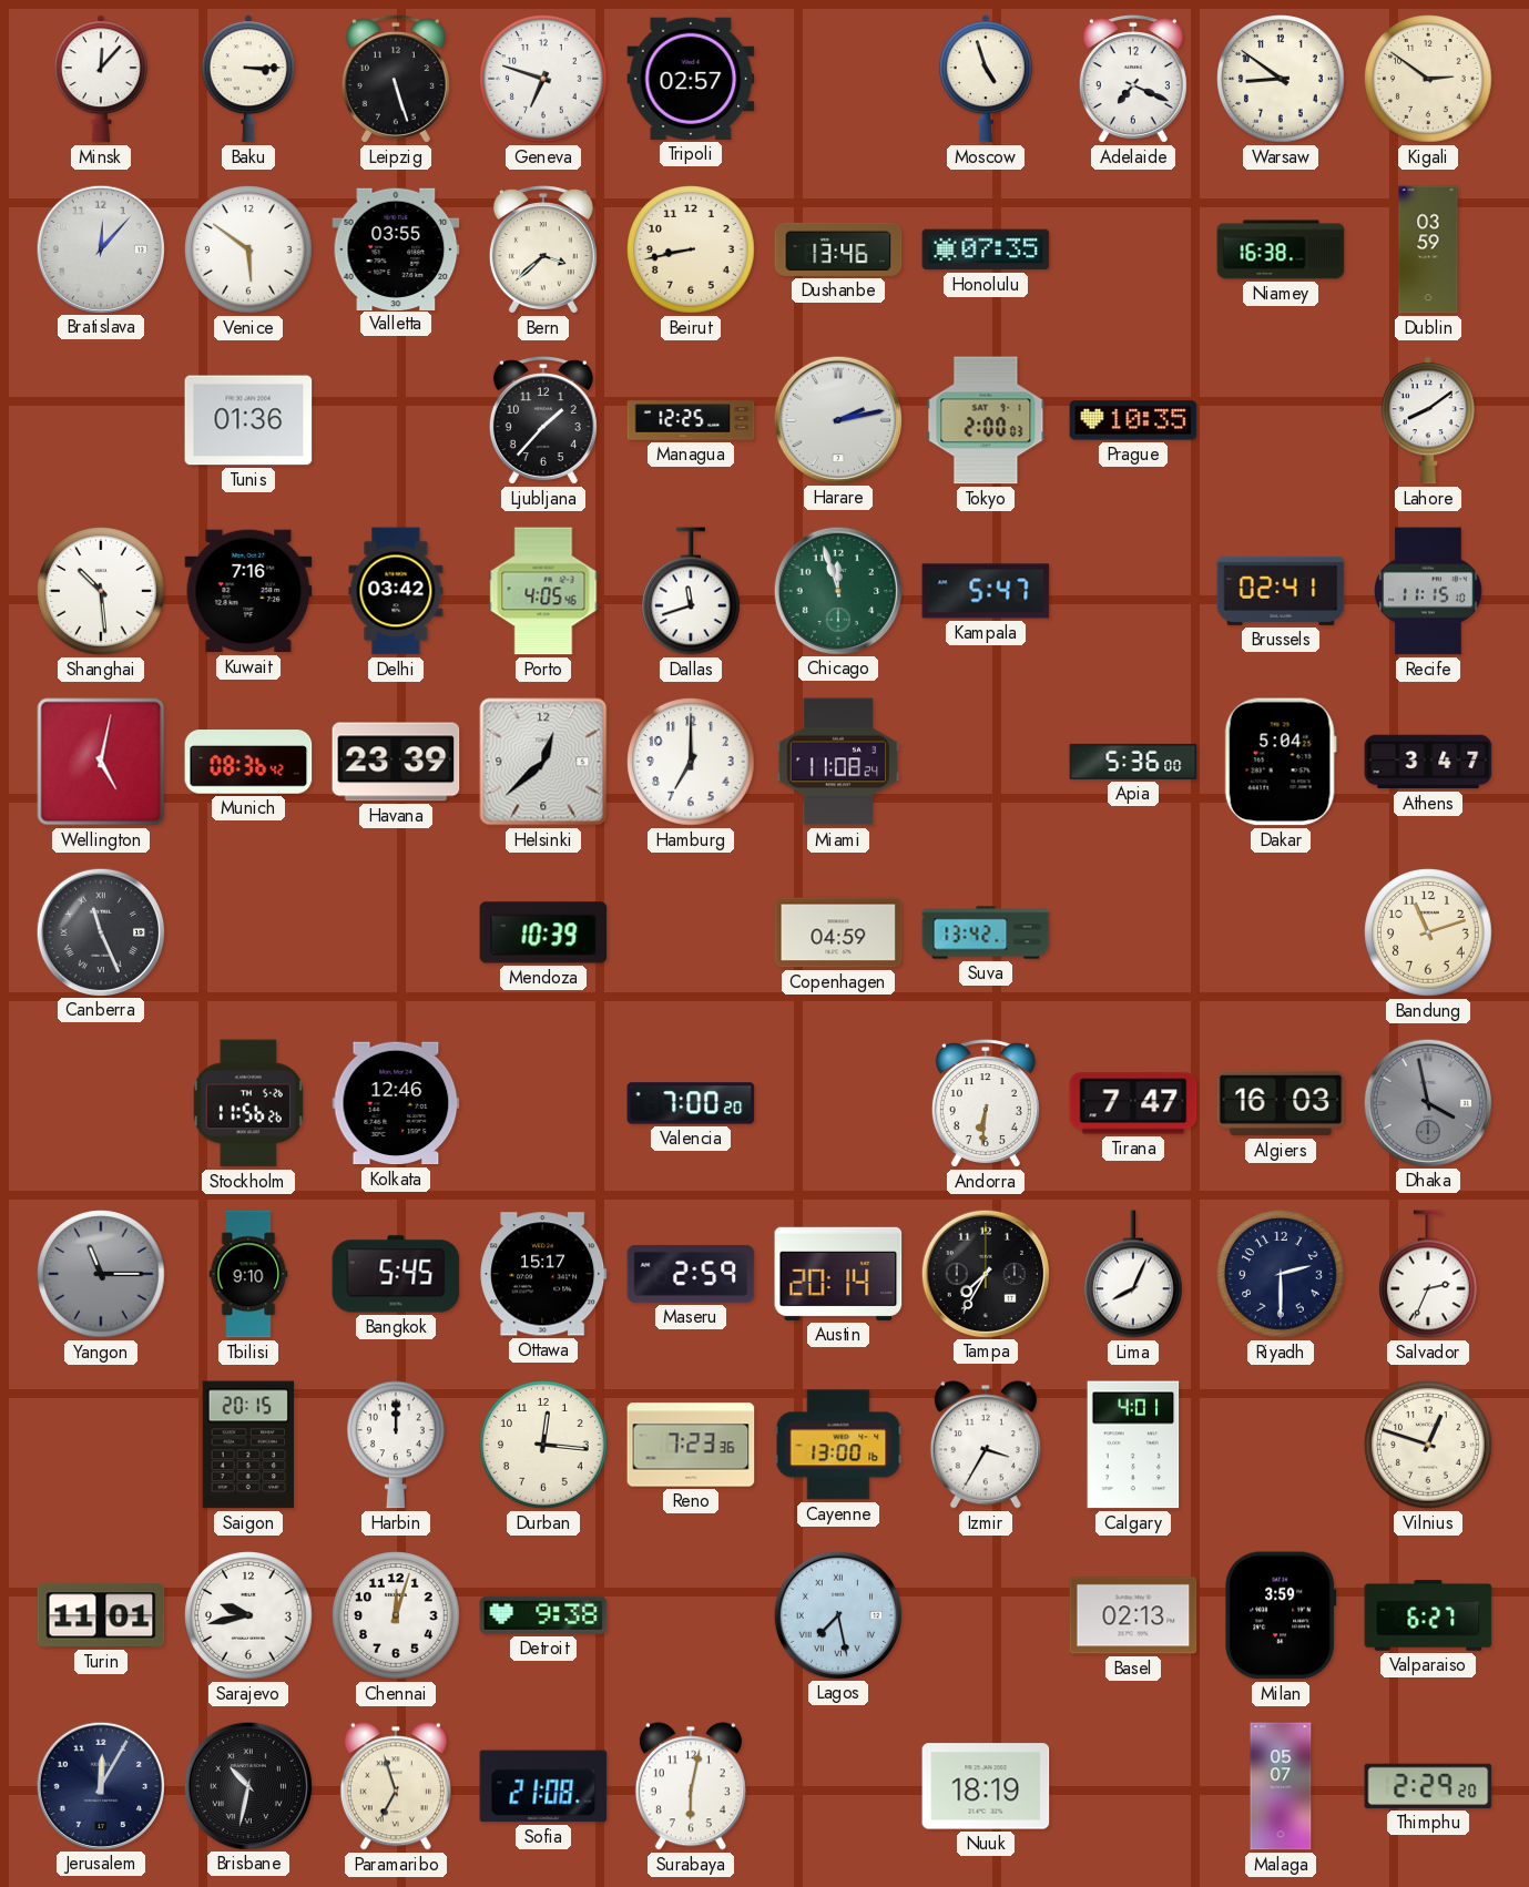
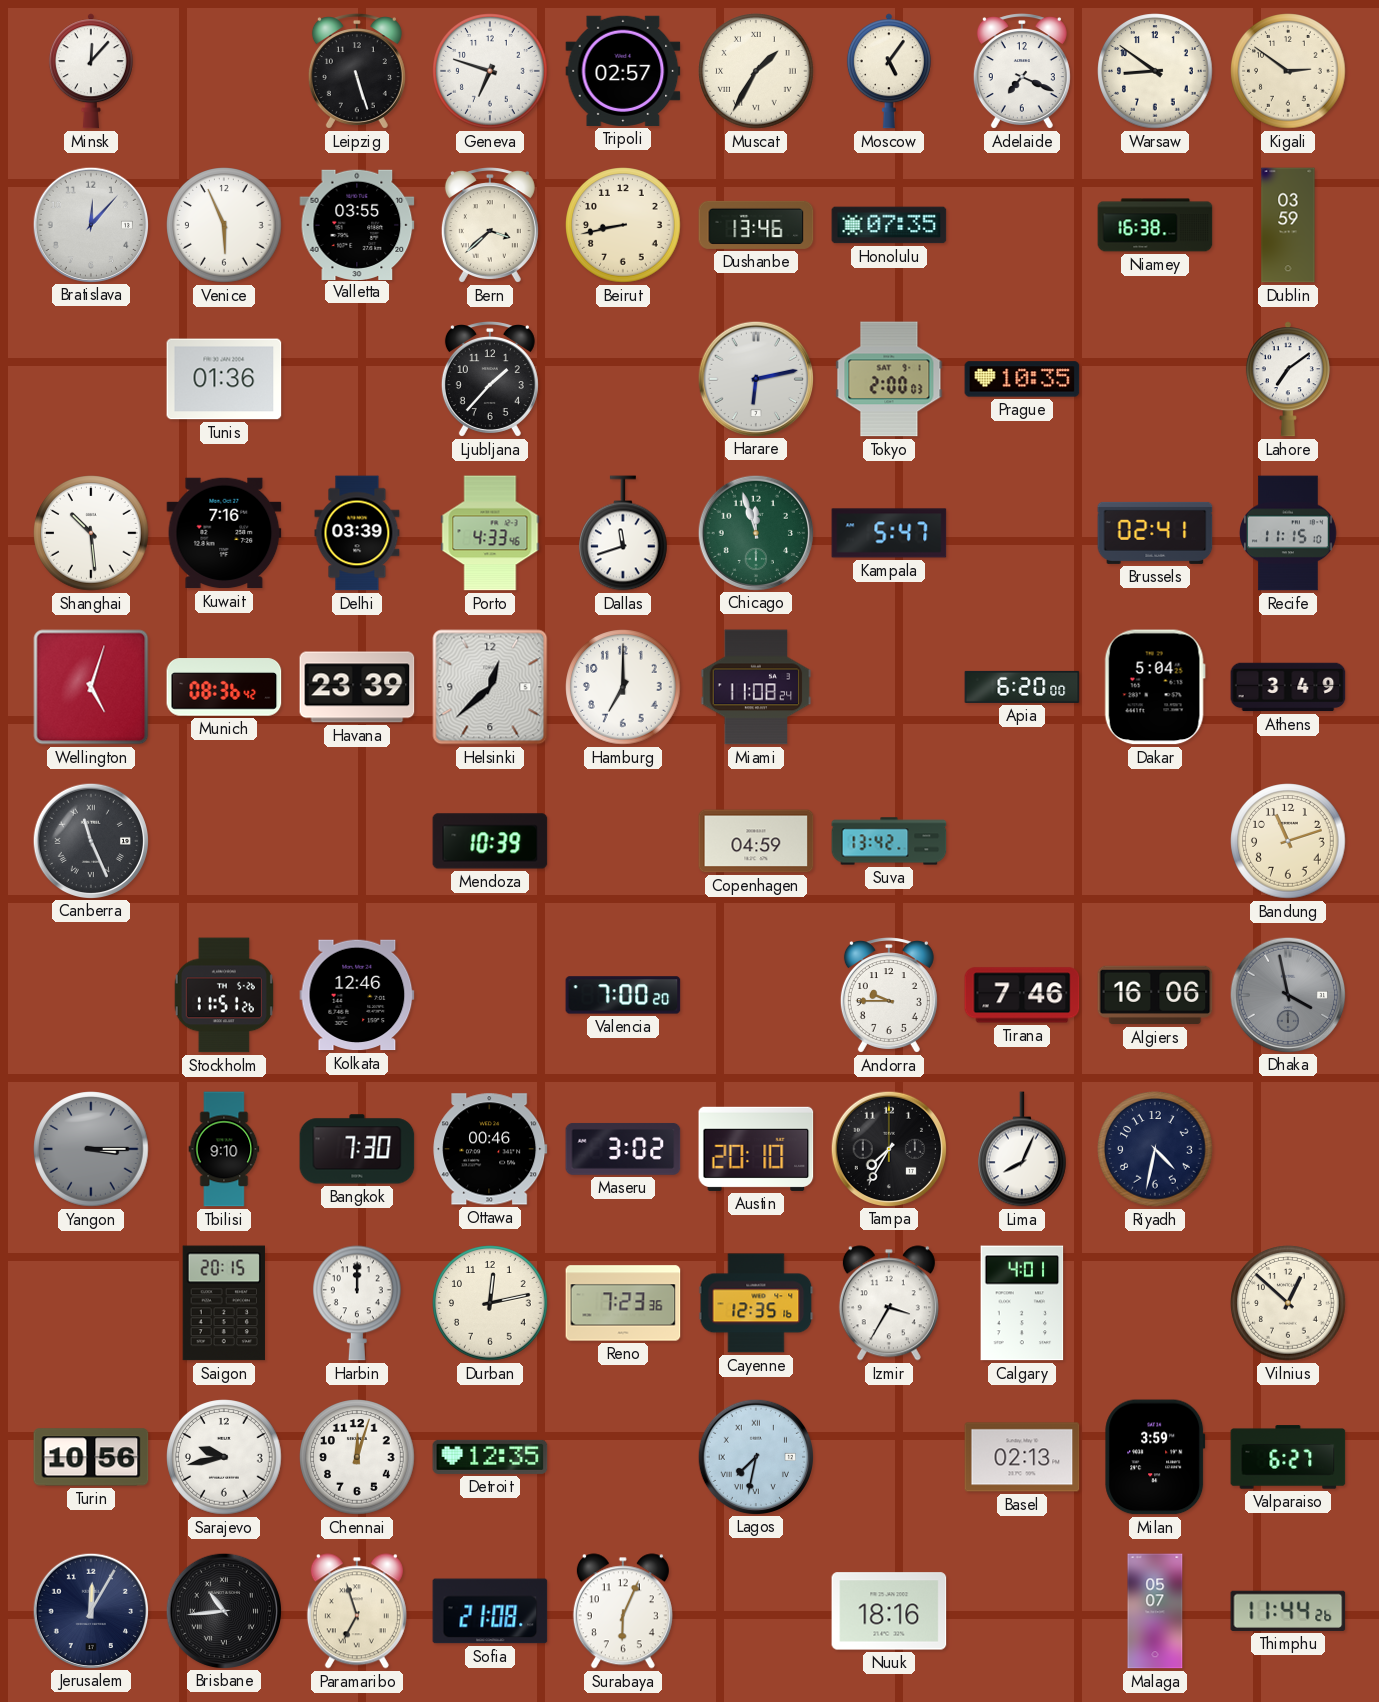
Baku: 3:15 -> none
Muscat: none -> 1:35
Moscow: 4:57 -> 5:06
Venice: 5:51 -> 5:56
Managua: 12:25 -> none
Harare: 2:13 -> 6:13
Lahore: 8:09 -> 7:09
Delhi: 03:42 -> 03:39
Porto: 4:05 -> 4:33
Wellington: 5:02 -> 5:03
Apia: 5:36 -> 6:20
Athens: 3:47 -> 3:49
Stockholm: 11:56 -> 11:51
Andorra: 6:31 -> 9:45
Tirana: 7:47 -> 7:46
Algiers: 16:03 -> 16:06
Yangon: 11:15 -> 3:15
Bangkok: 5:45 -> 7:30
Ottawa: 15:17 -> 00:46
Maseru: 2:59 -> 3:02
Austin: 20:14 -> 20:10
Riyadh: 2:30 -> 4:32
Salvador: 2:34 -> none
Durban: 12:16 -> 12:13
Cayenne: 13:00 -> 12:35
Vilnius: 12:48 -> 12:52
Turin: 11:01 -> 10:56
Detroit: 9:38 -> 12:35
Lagos: 7:28 -> 7:32
Brisbane: 10:32 -> 10:44
Surabaya: 6:02 -> 6:04
Nuuk: 18:19 -> 18:16
Thimphu: 2:29 -> 11:44
